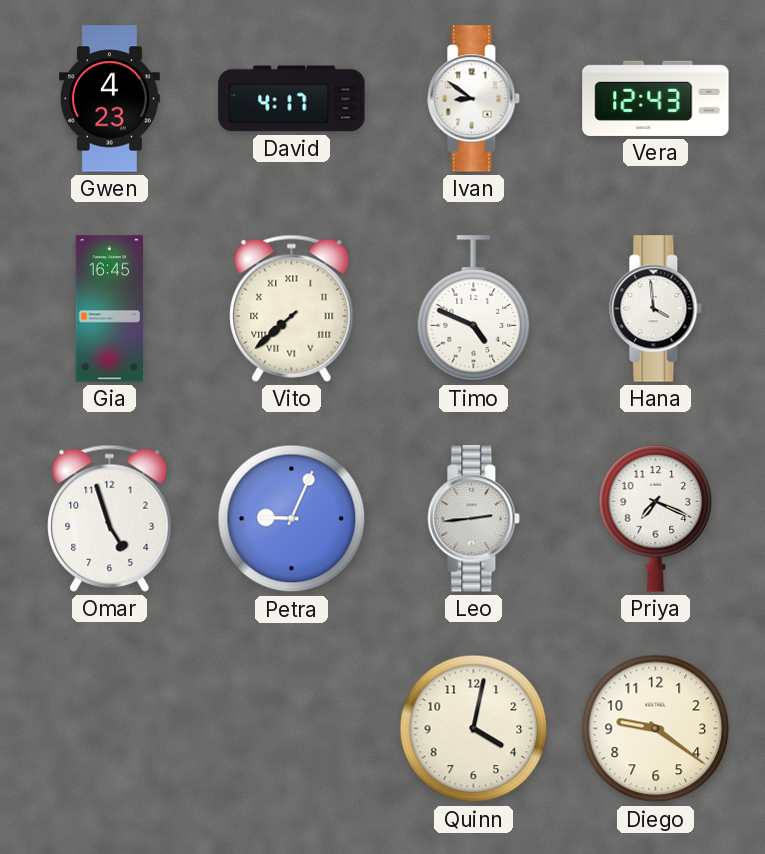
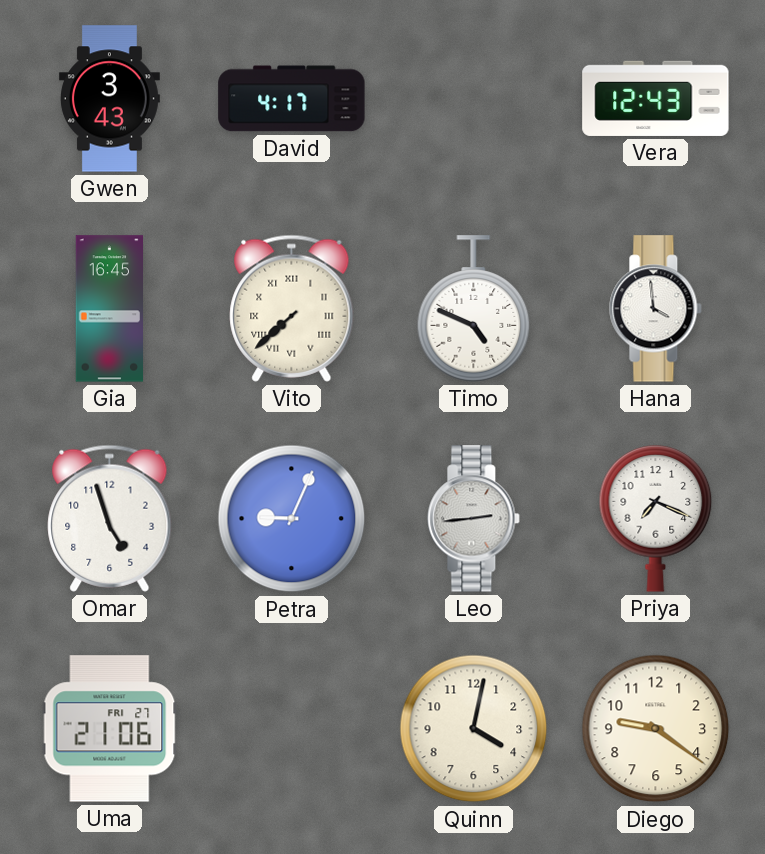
Gwen: 4:23 -> 3:43
Ivan: 8:51 -> none
Uma: none -> 21:06
